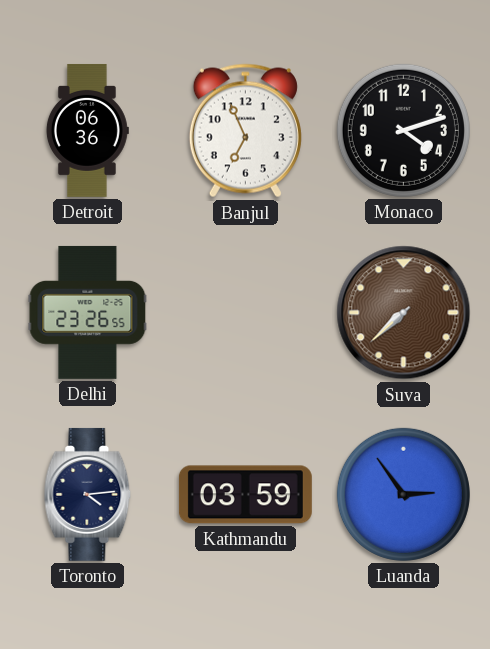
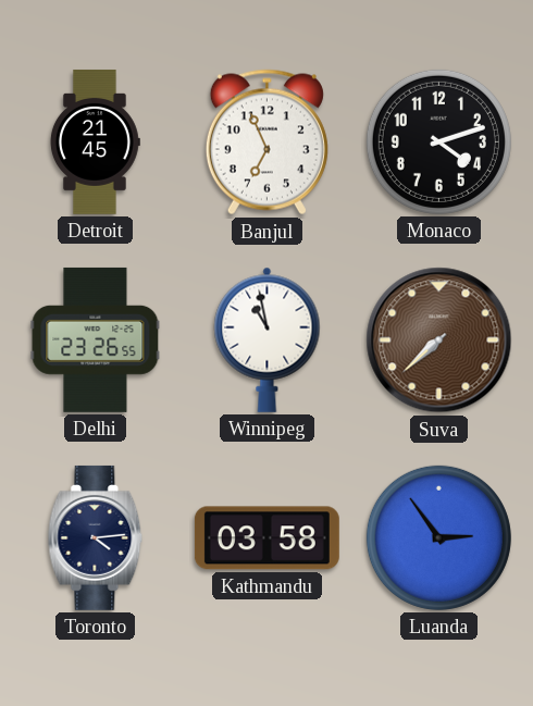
Detroit: 06:36 -> 21:45
Winnipeg: none -> 10:58
Kathmandu: 03:59 -> 03:58
